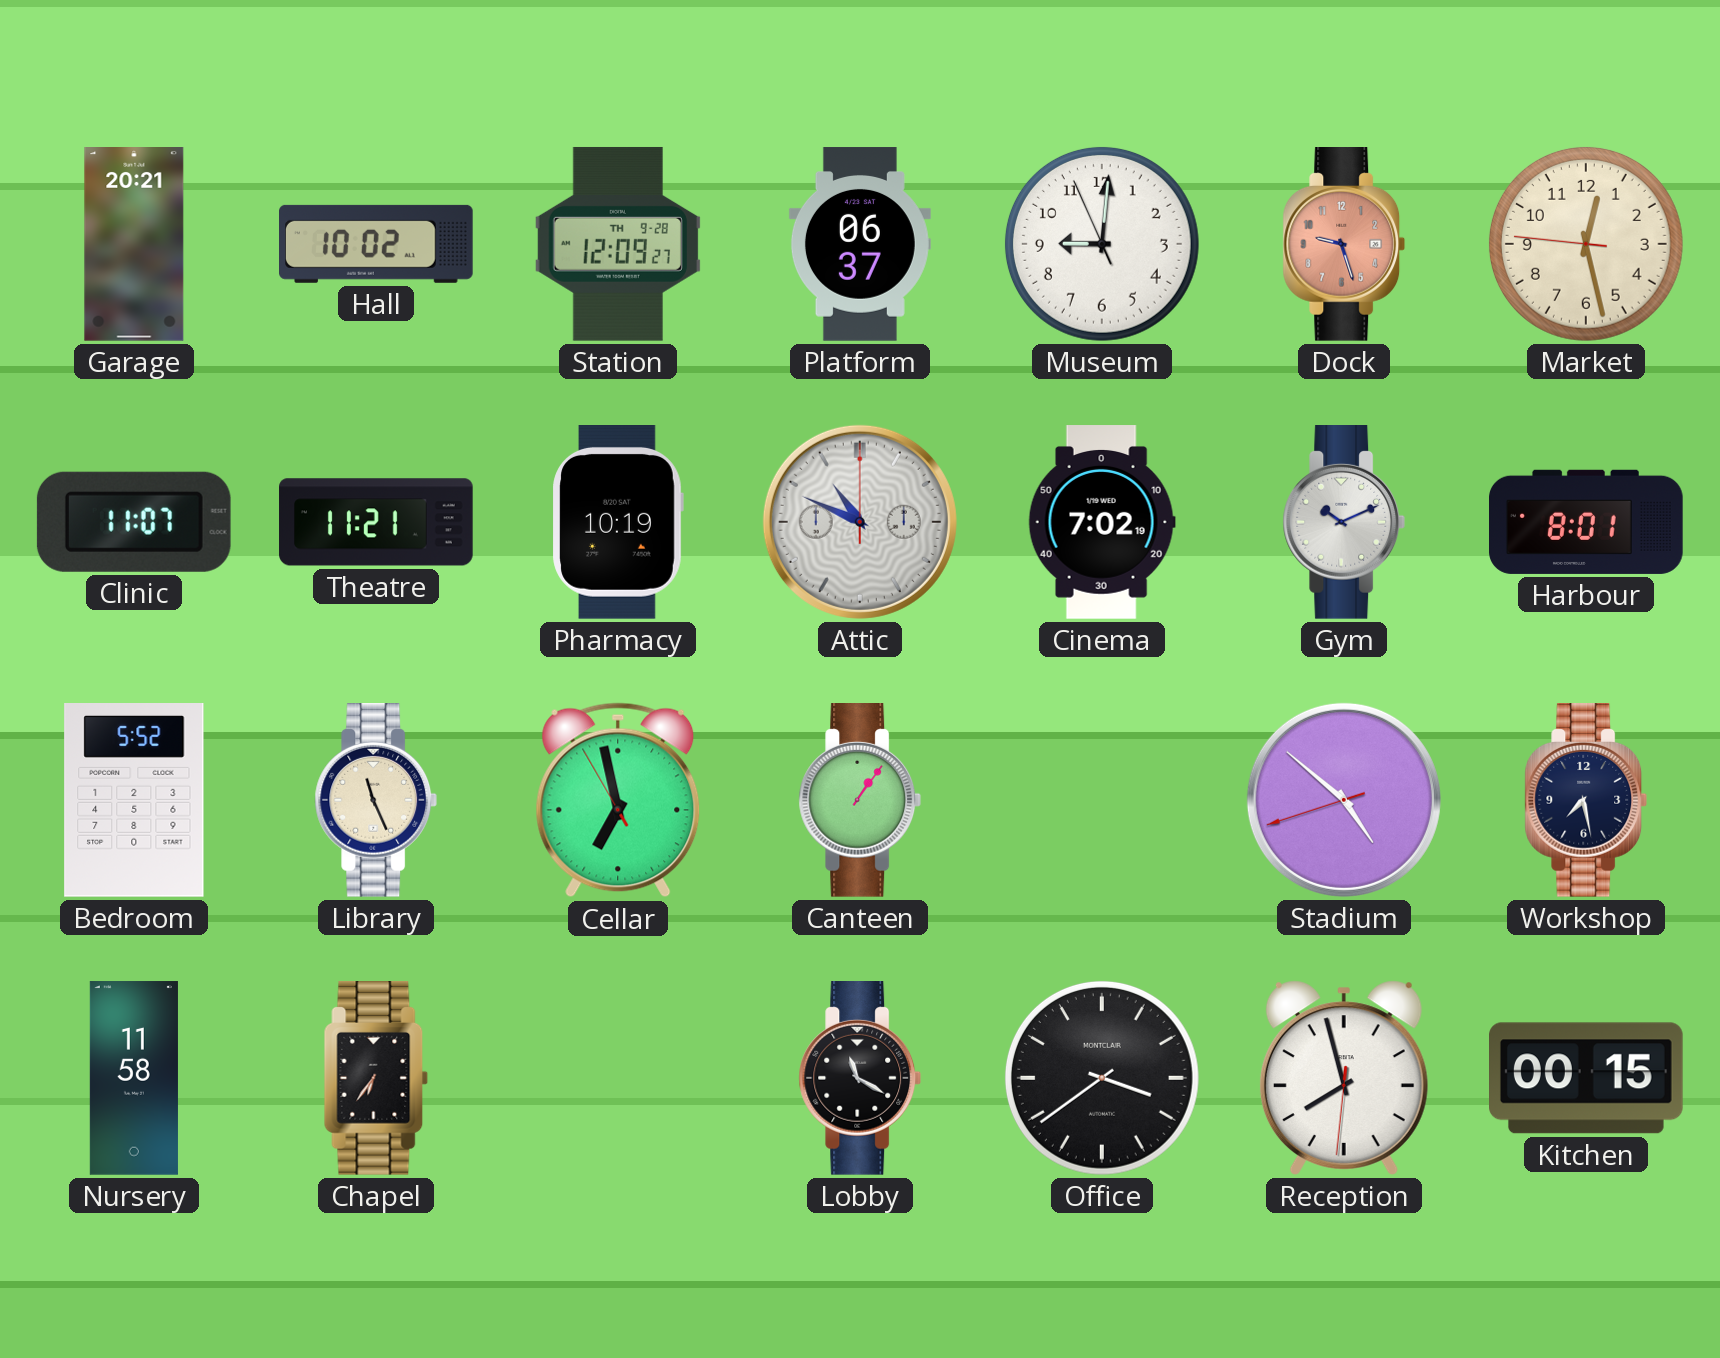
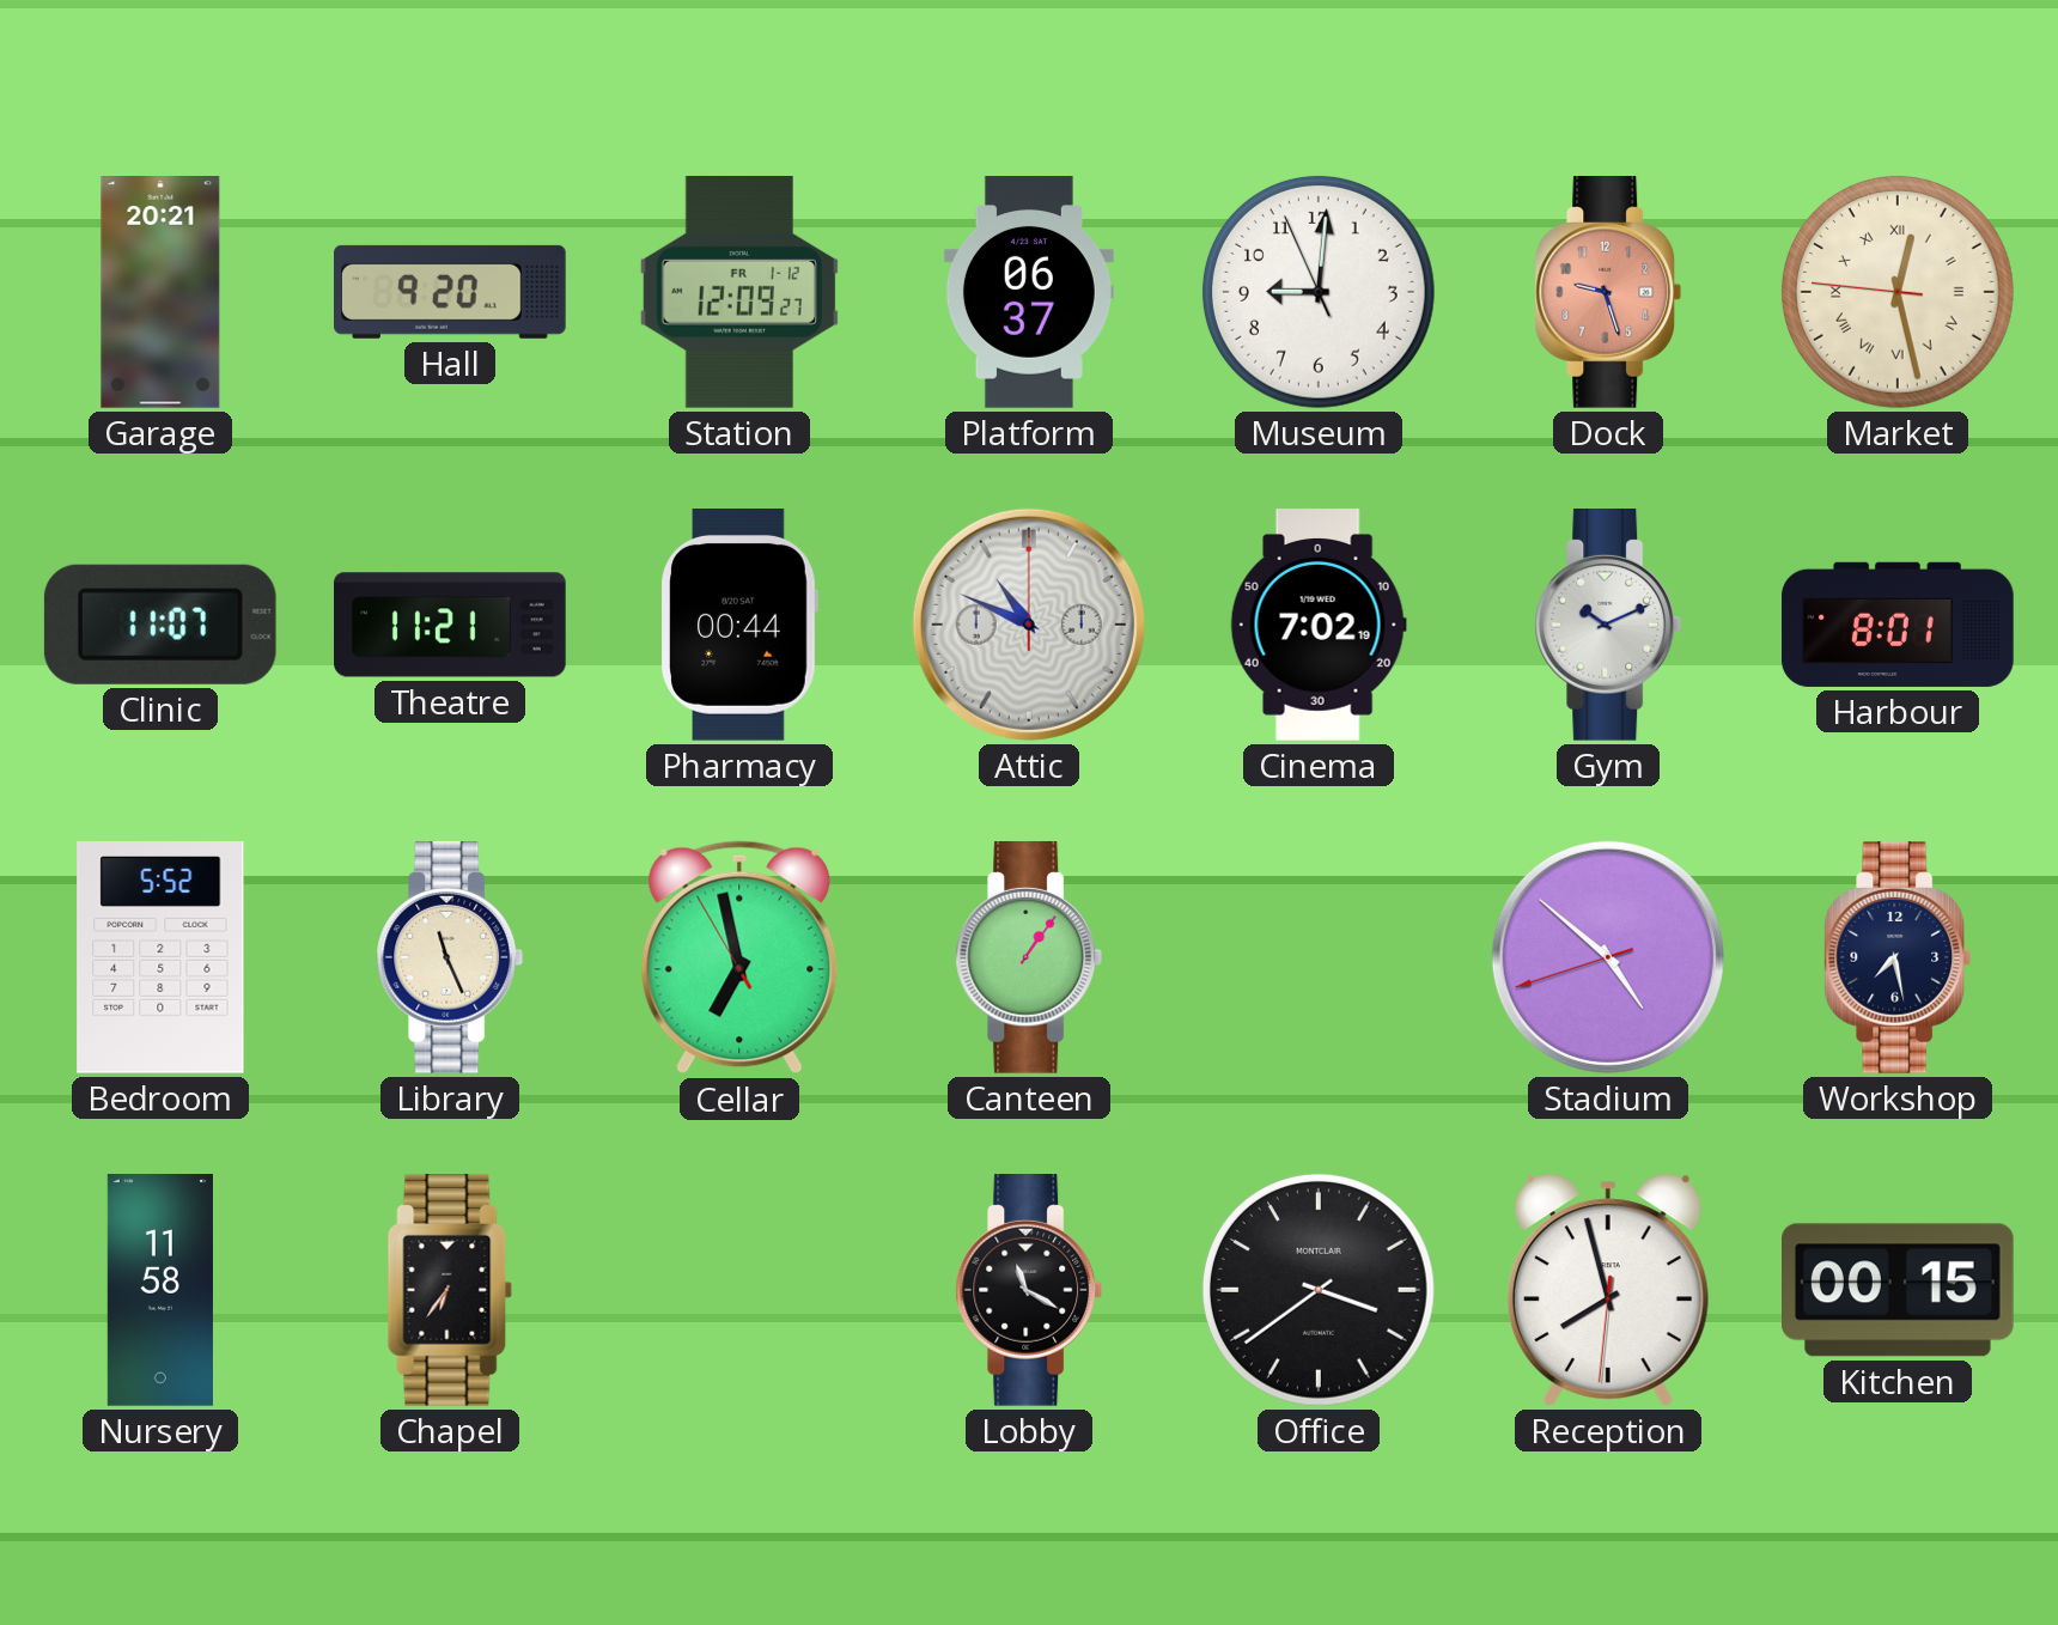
Hall: 10:02 -> 9:20
Station date: TH 9-28 -> FR 1-12
Market numerals: Arabic -> Roman
Pharmacy: 10:19 -> 00:44
